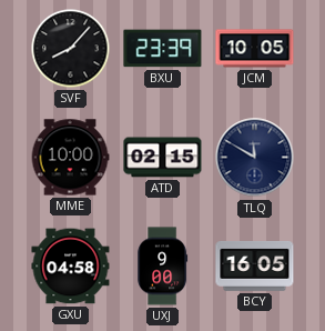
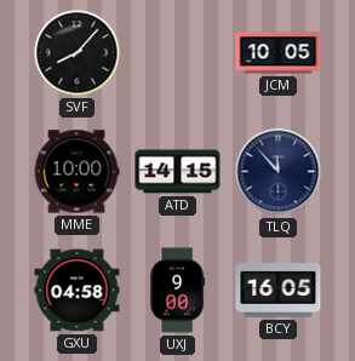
BXU: 23:39 -> none
ATD: 02:15 -> 14:15
TLQ: 11:50 -> 11:53
